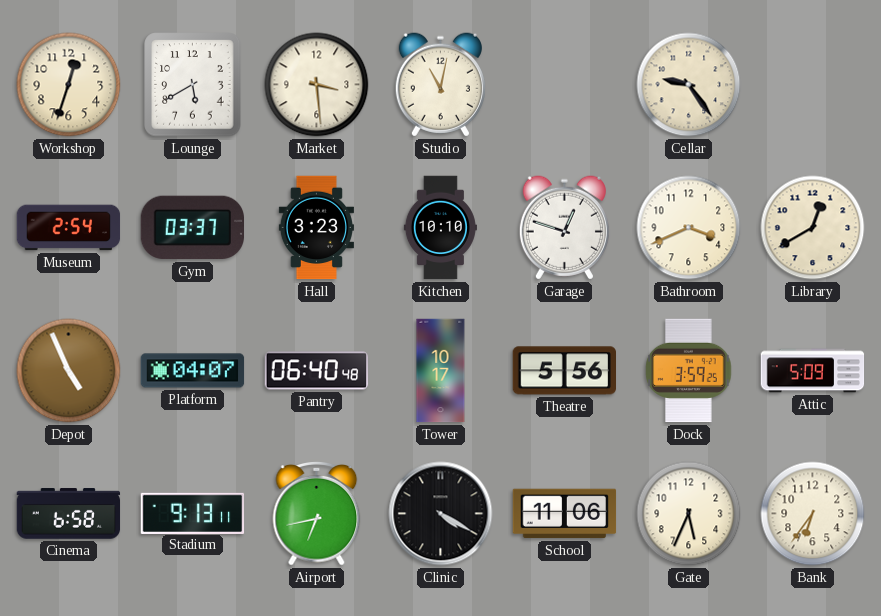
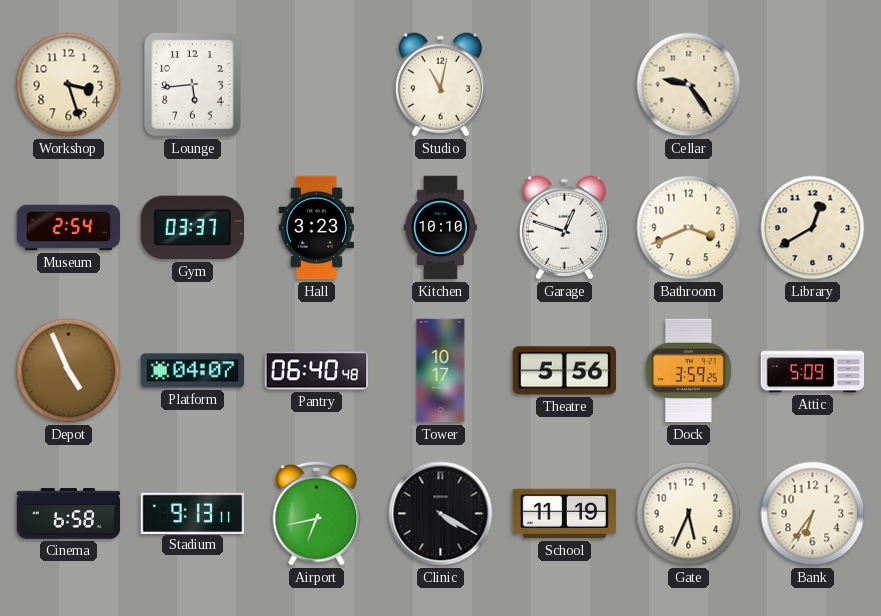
Workshop: 12:33 -> 3:27
Lounge: 5:40 -> 5:44
Market: 3:29 -> none
School: 11:06 -> 11:19
